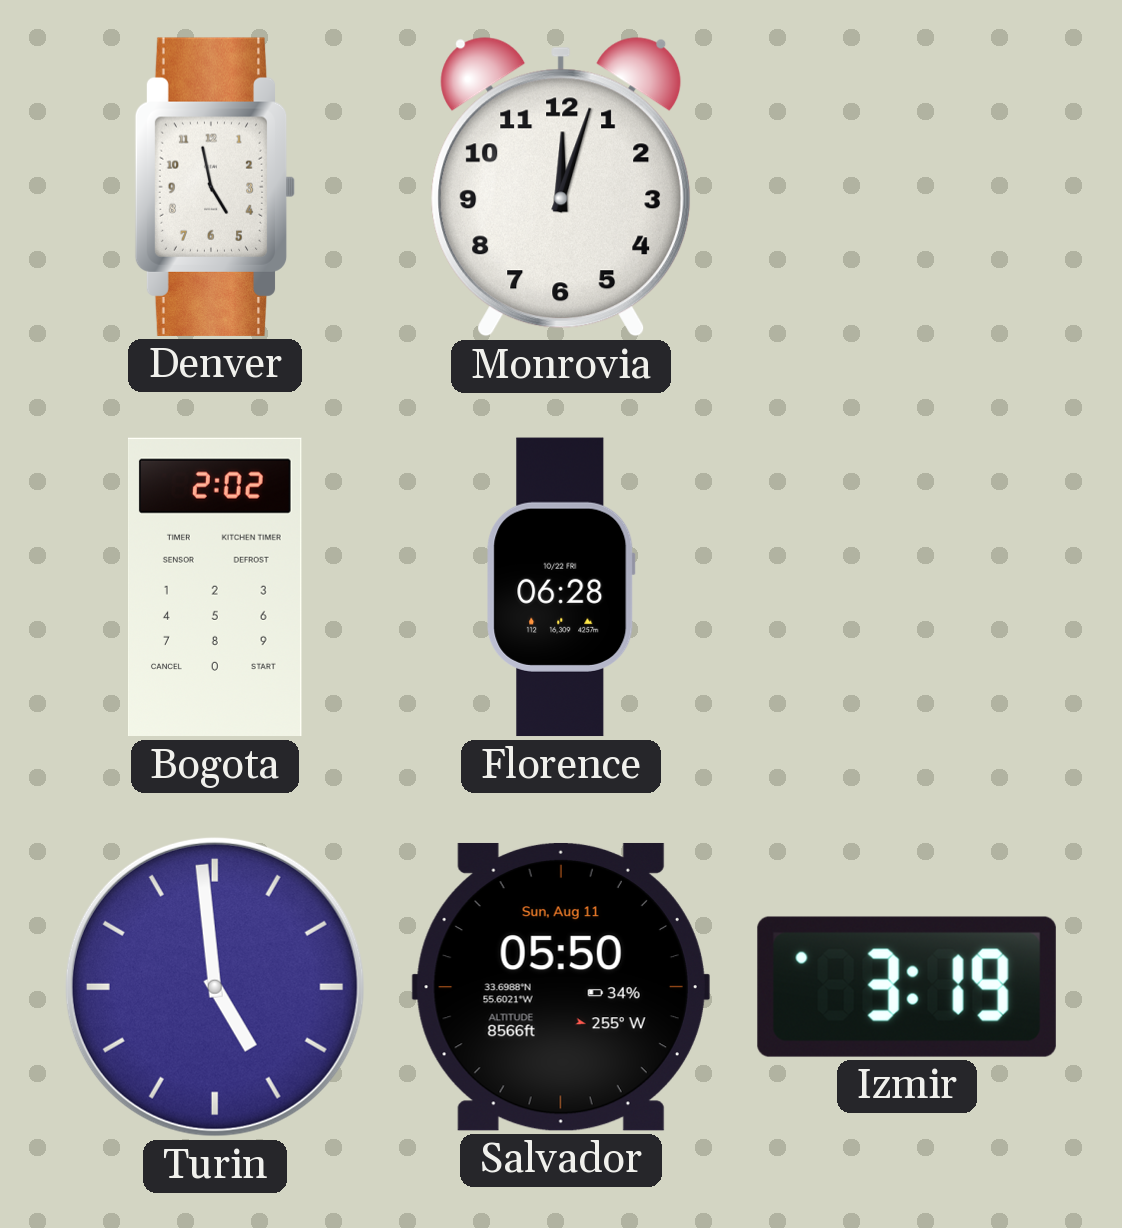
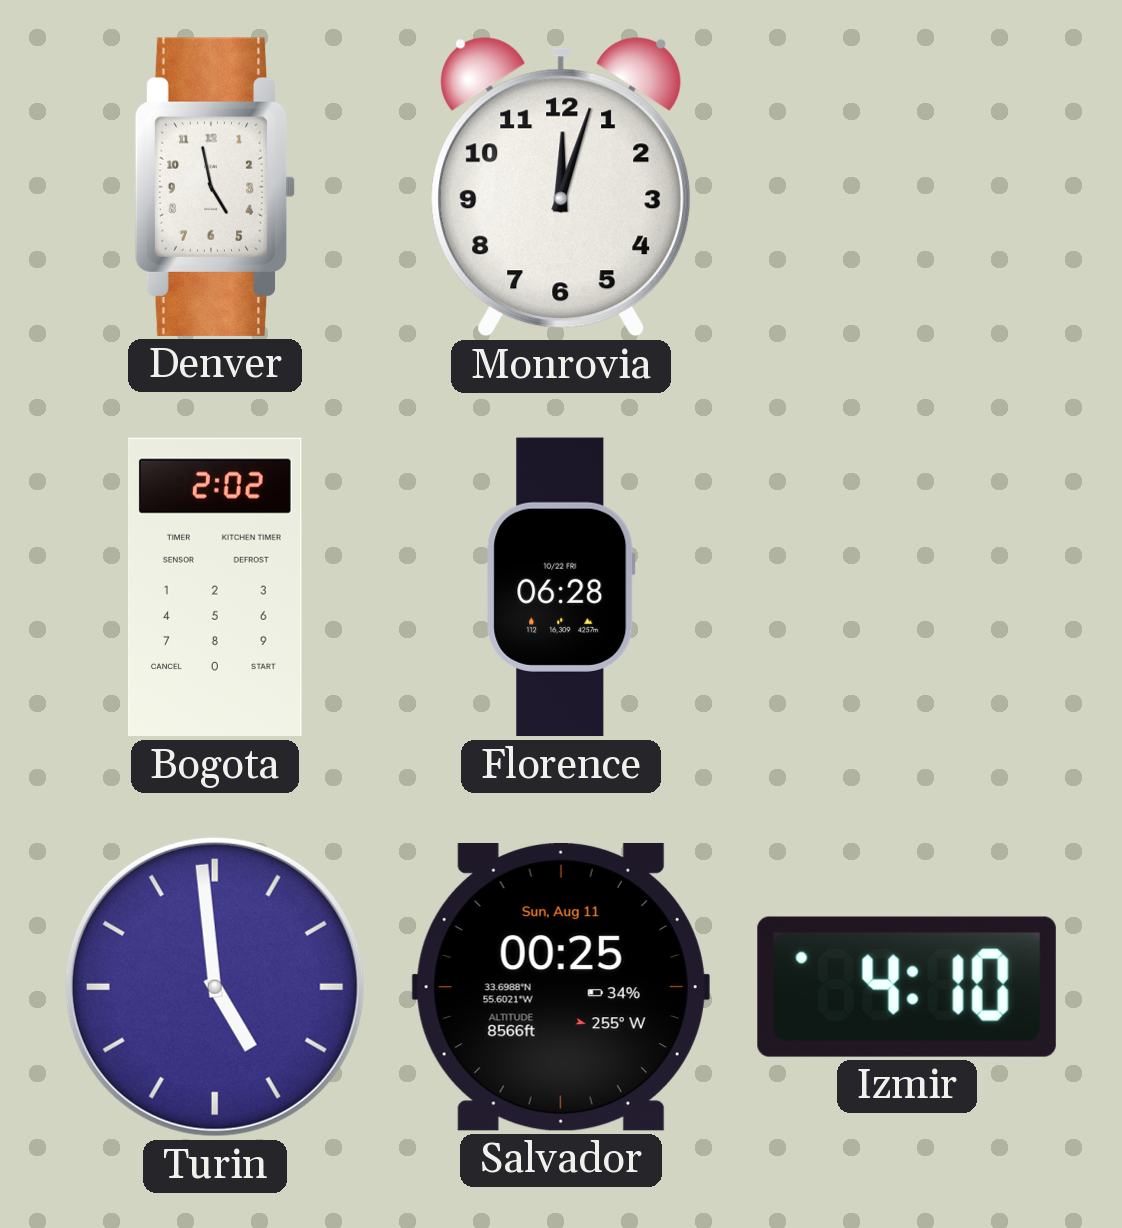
Salvador: 05:50 -> 00:25
Izmir: 3:19 -> 4:10
